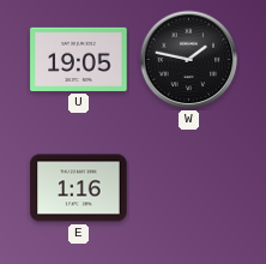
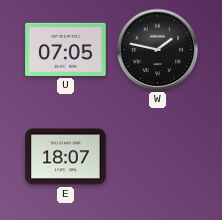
U: 19:05 -> 07:05
E: 1:16 -> 18:07
